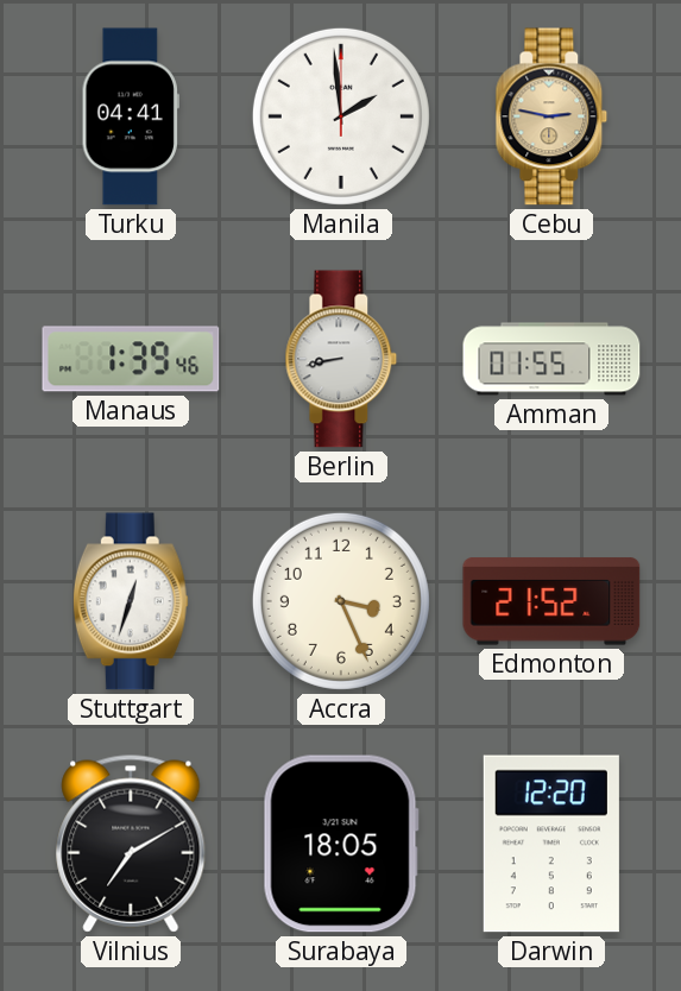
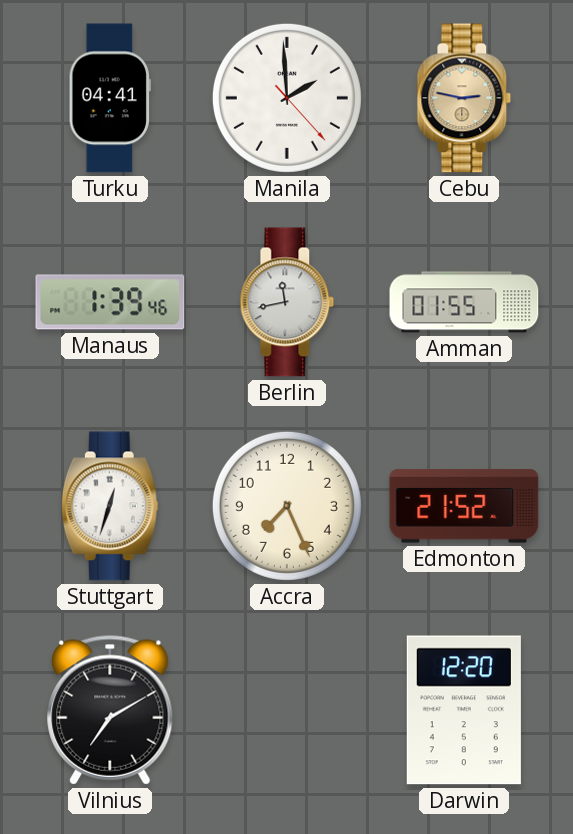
Manila: 1:59:00 -> 1:59:23
Berlin: 8:43 -> 11:43
Accra: 3:26 -> 7:26
Surabaya: 18:05 -> none
